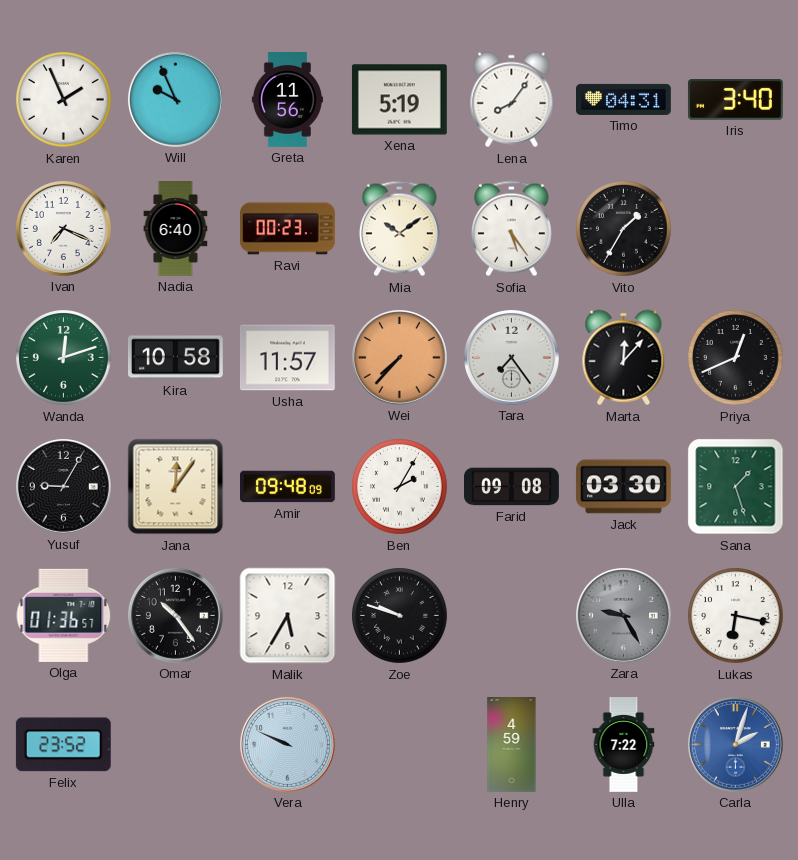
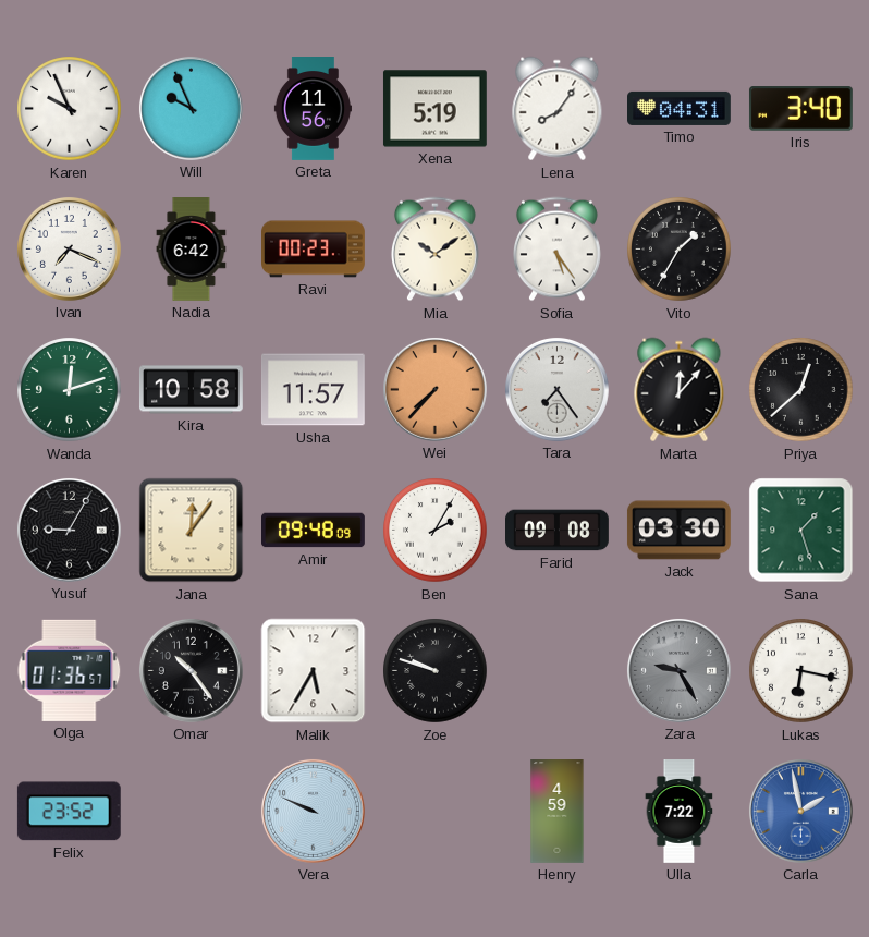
Karen: 1:56 -> 9:56
Nadia: 6:40 -> 6:42
Priya: 12:41 -> 12:38
Carla: 2:03 -> 1:58
